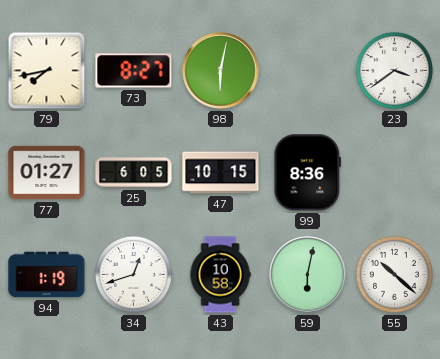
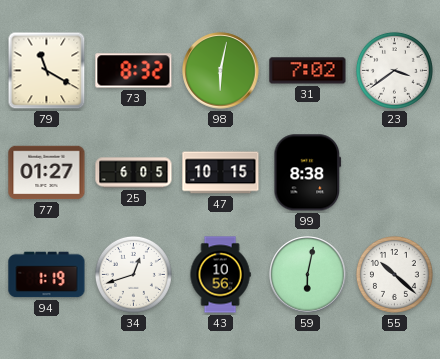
79: 7:43 -> 11:20
73: 8:27 -> 8:32
31: none -> 7:02
99: 8:36 -> 8:38
43: 10:58 -> 10:56
